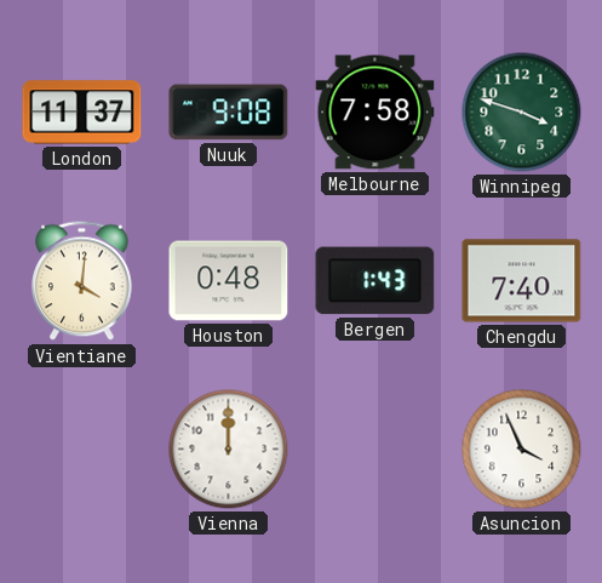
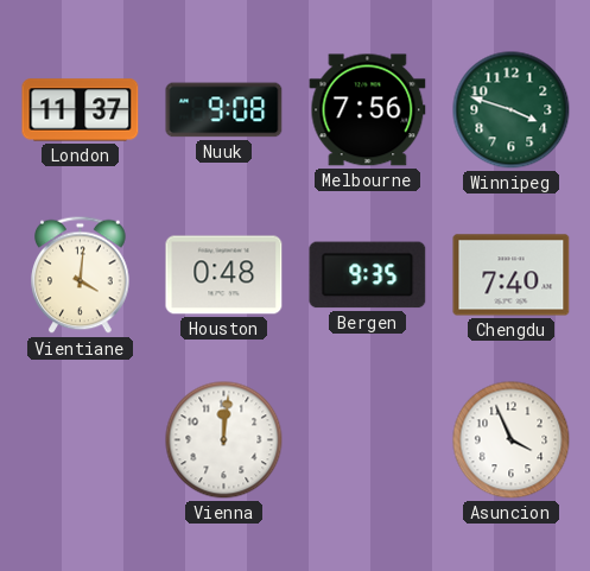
Melbourne: 7:58 -> 7:56
Bergen: 1:43 -> 9:35
Vienna: 12:00 -> 12:01
